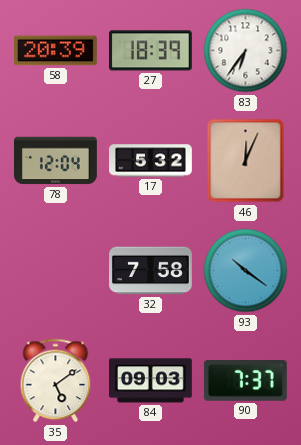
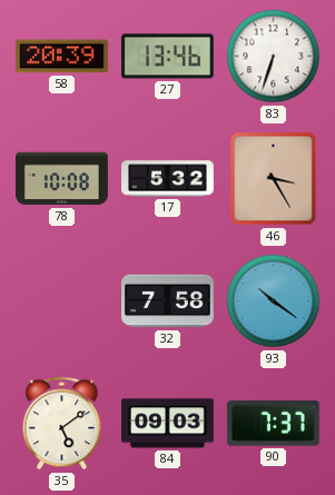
27: 18:39 -> 13:46
83: 6:36 -> 6:33
78: 12:04 -> 10:08
46: 12:04 -> 3:25
